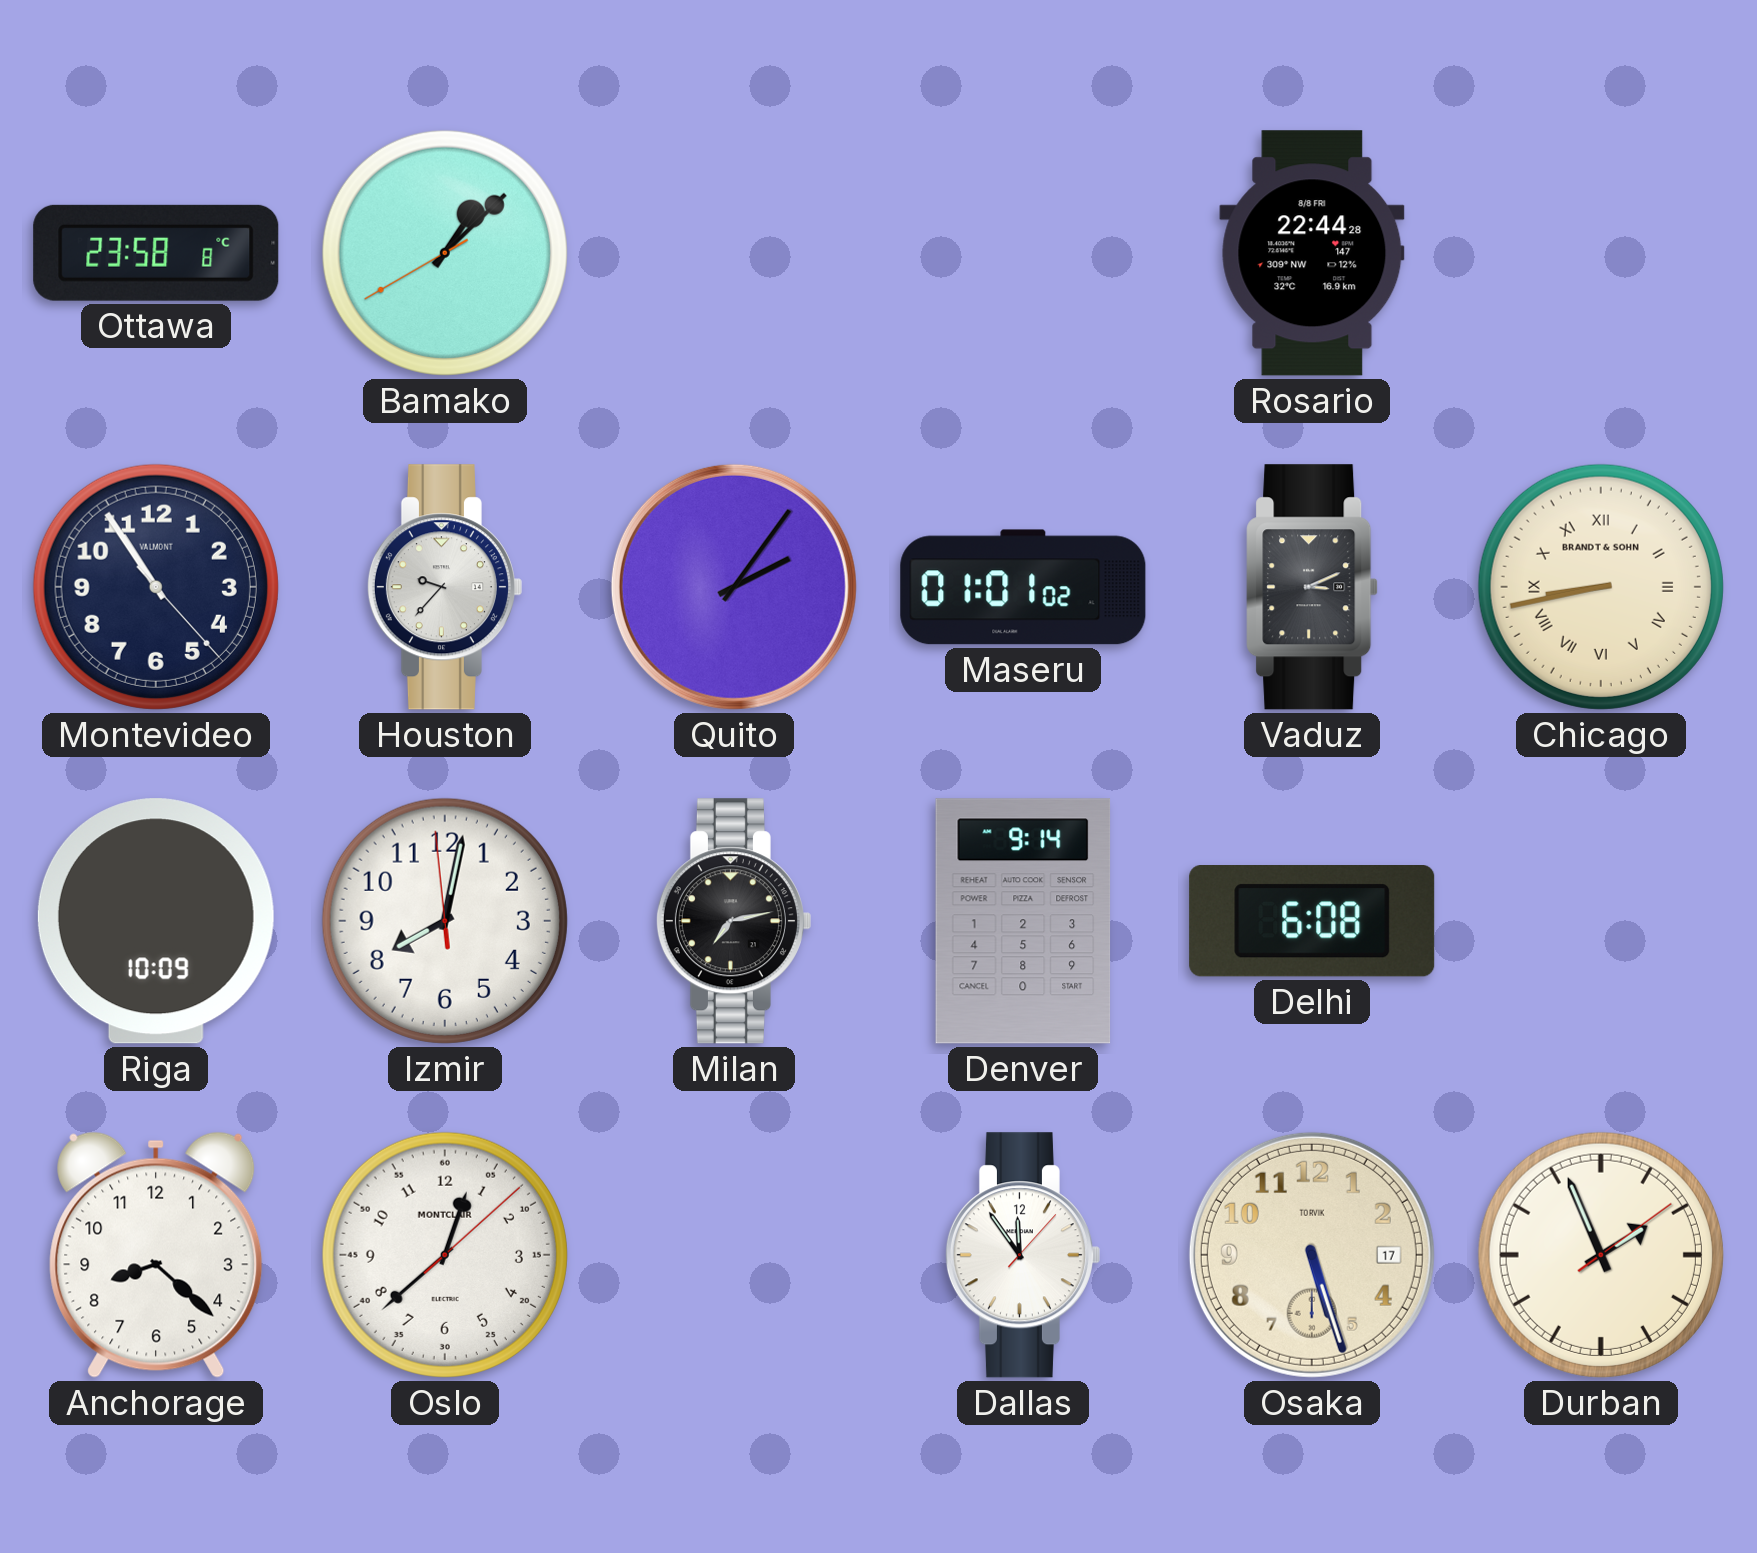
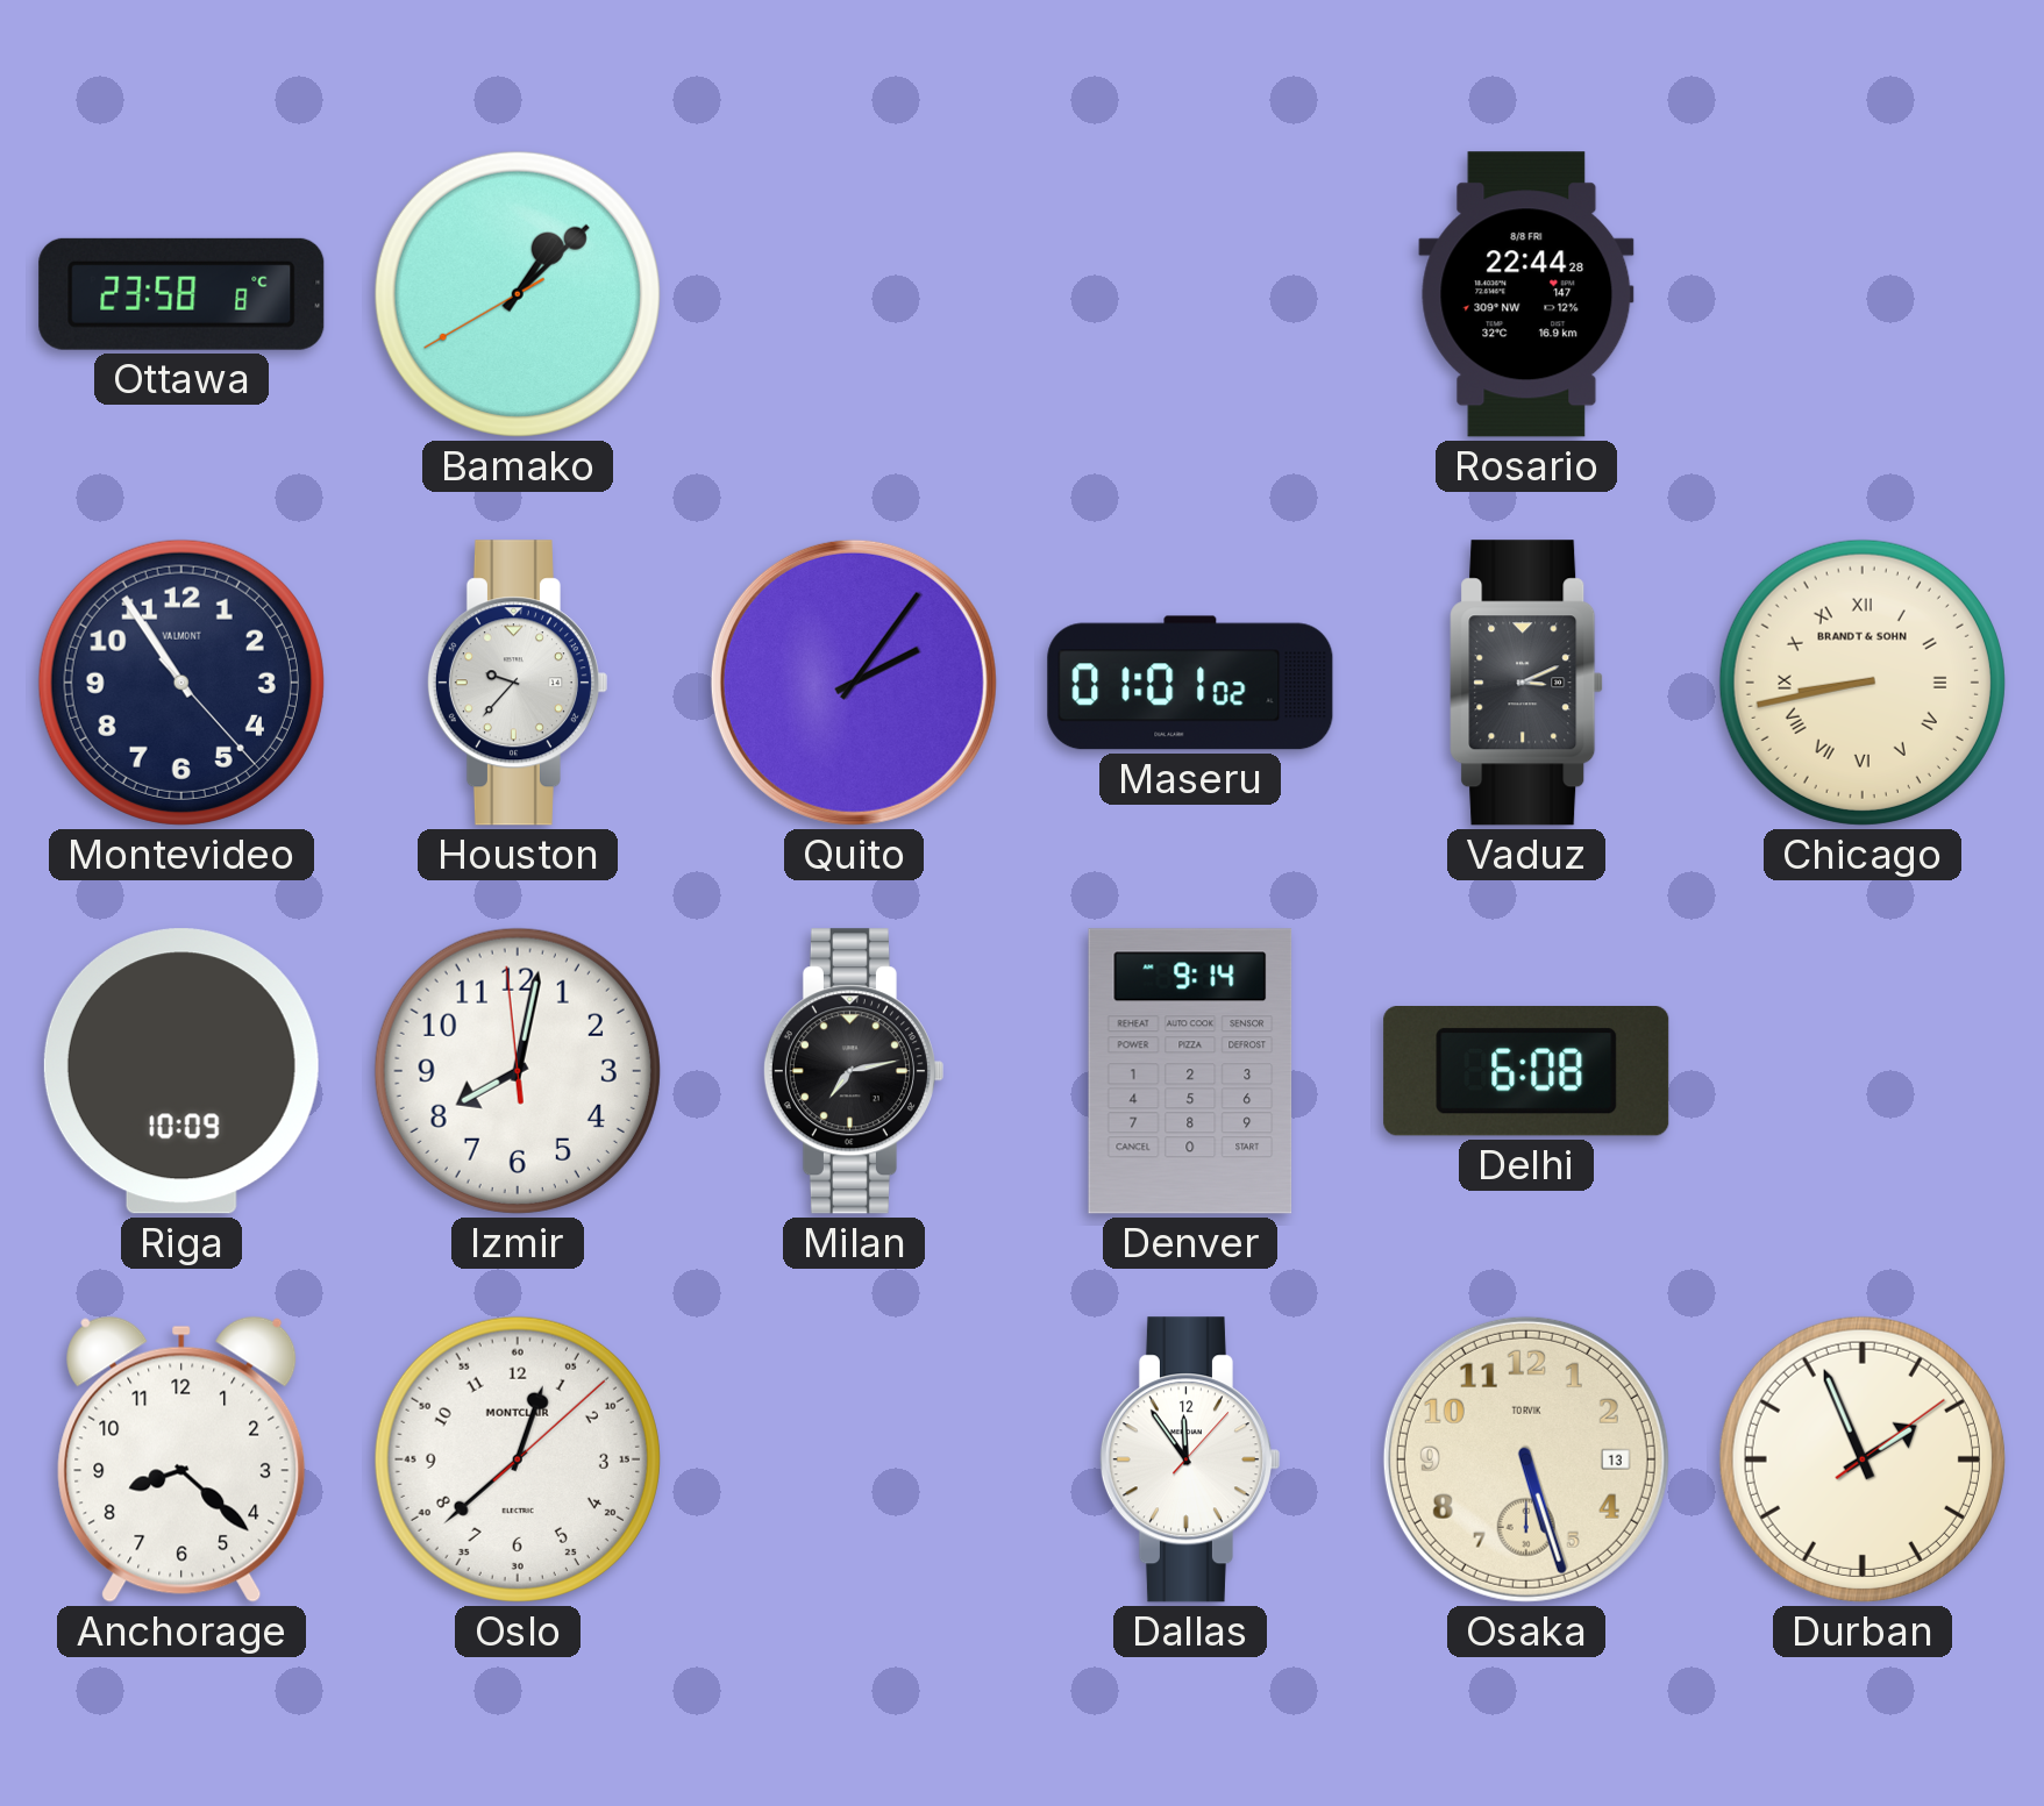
Osaka date: 17 -> 13
